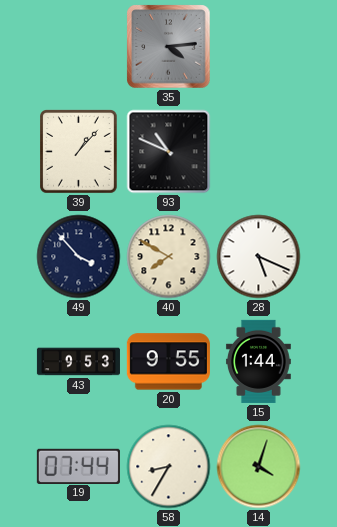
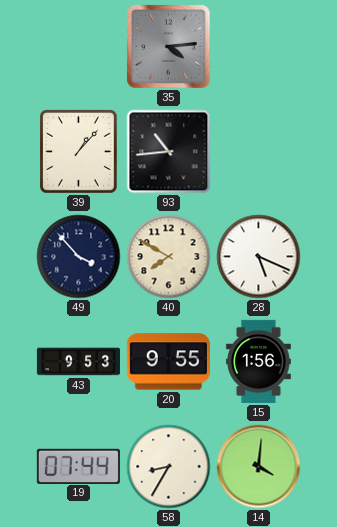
93: 10:49 -> 10:44
15: 1:44 -> 1:56
14: 4:03 -> 4:01
